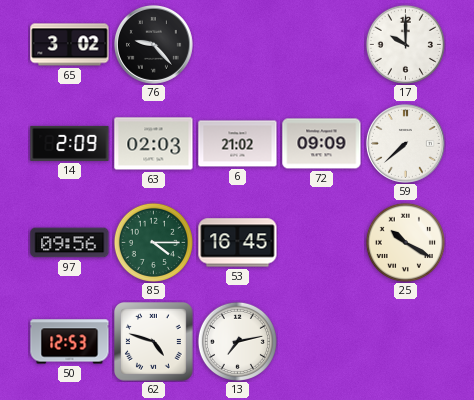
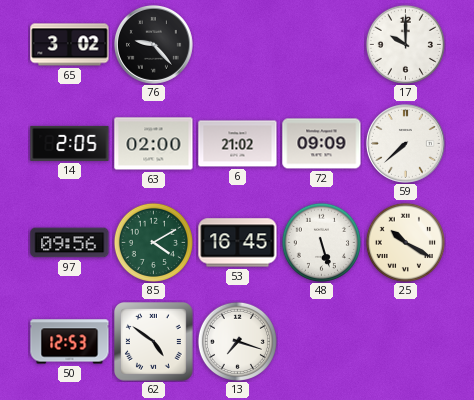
14: 2:09 -> 2:05
63: 02:03 -> 02:00
85: 4:15 -> 4:10
48: none -> 5:27
62: 4:48 -> 4:51
13: 7:13 -> 7:18
